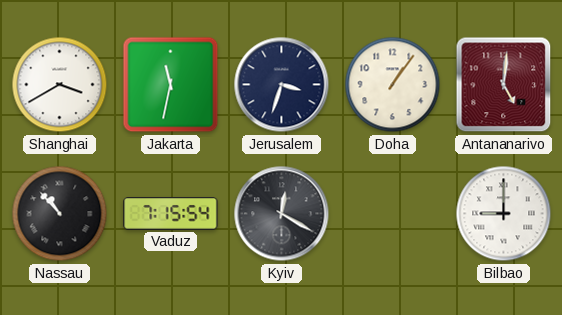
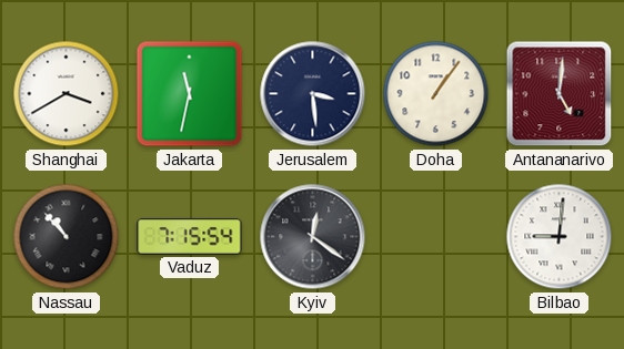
Jerusalem: 3:33 -> 3:29
Kyiv: 12:20 -> 12:21
Bilbao: 9:00 -> 9:01
